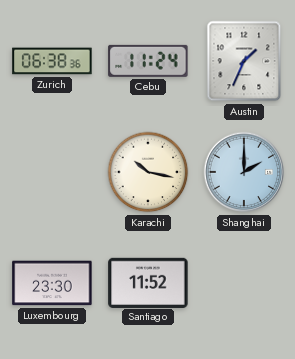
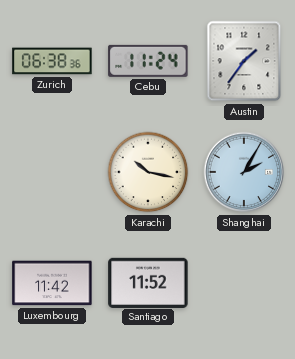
Austin: 1:34 -> 1:36
Shanghai: 2:00 -> 2:05
Luxembourg: 23:30 -> 11:42
